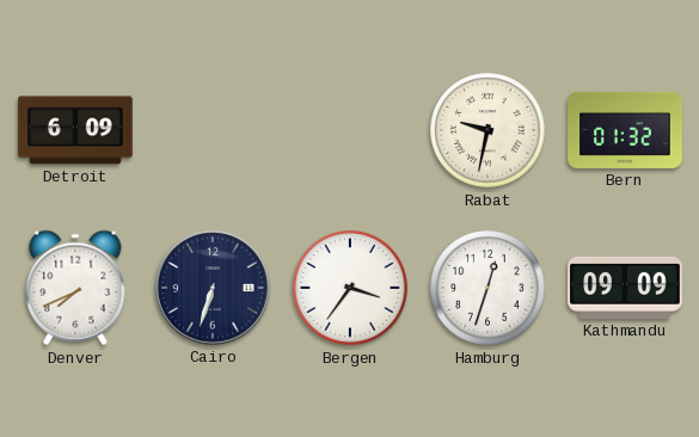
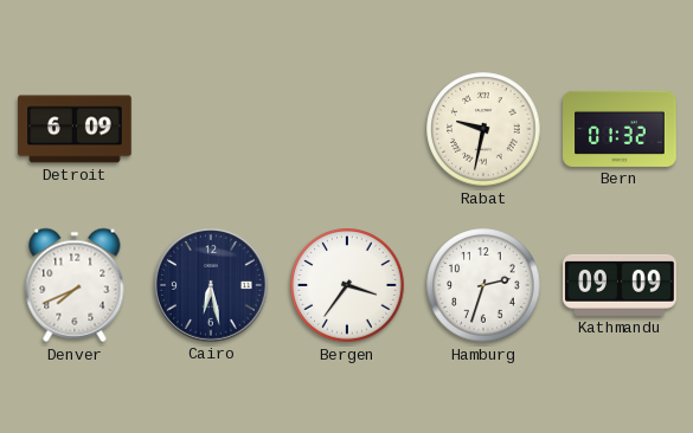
Cairo: 6:33 -> 6:28
Hamburg: 12:33 -> 2:33
